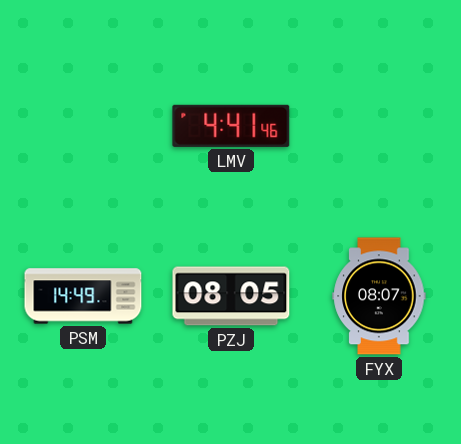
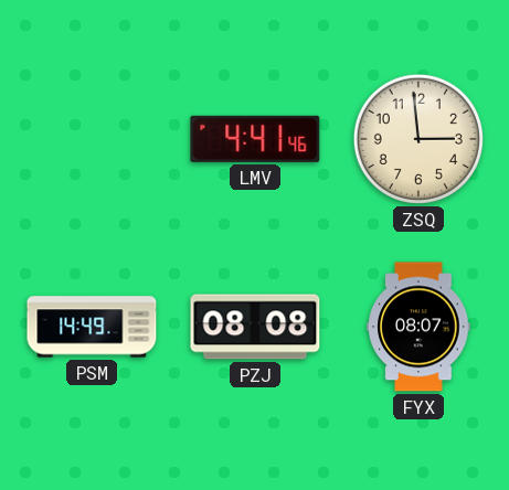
ZSQ: none -> 2:59
PZJ: 08:05 -> 08:08
